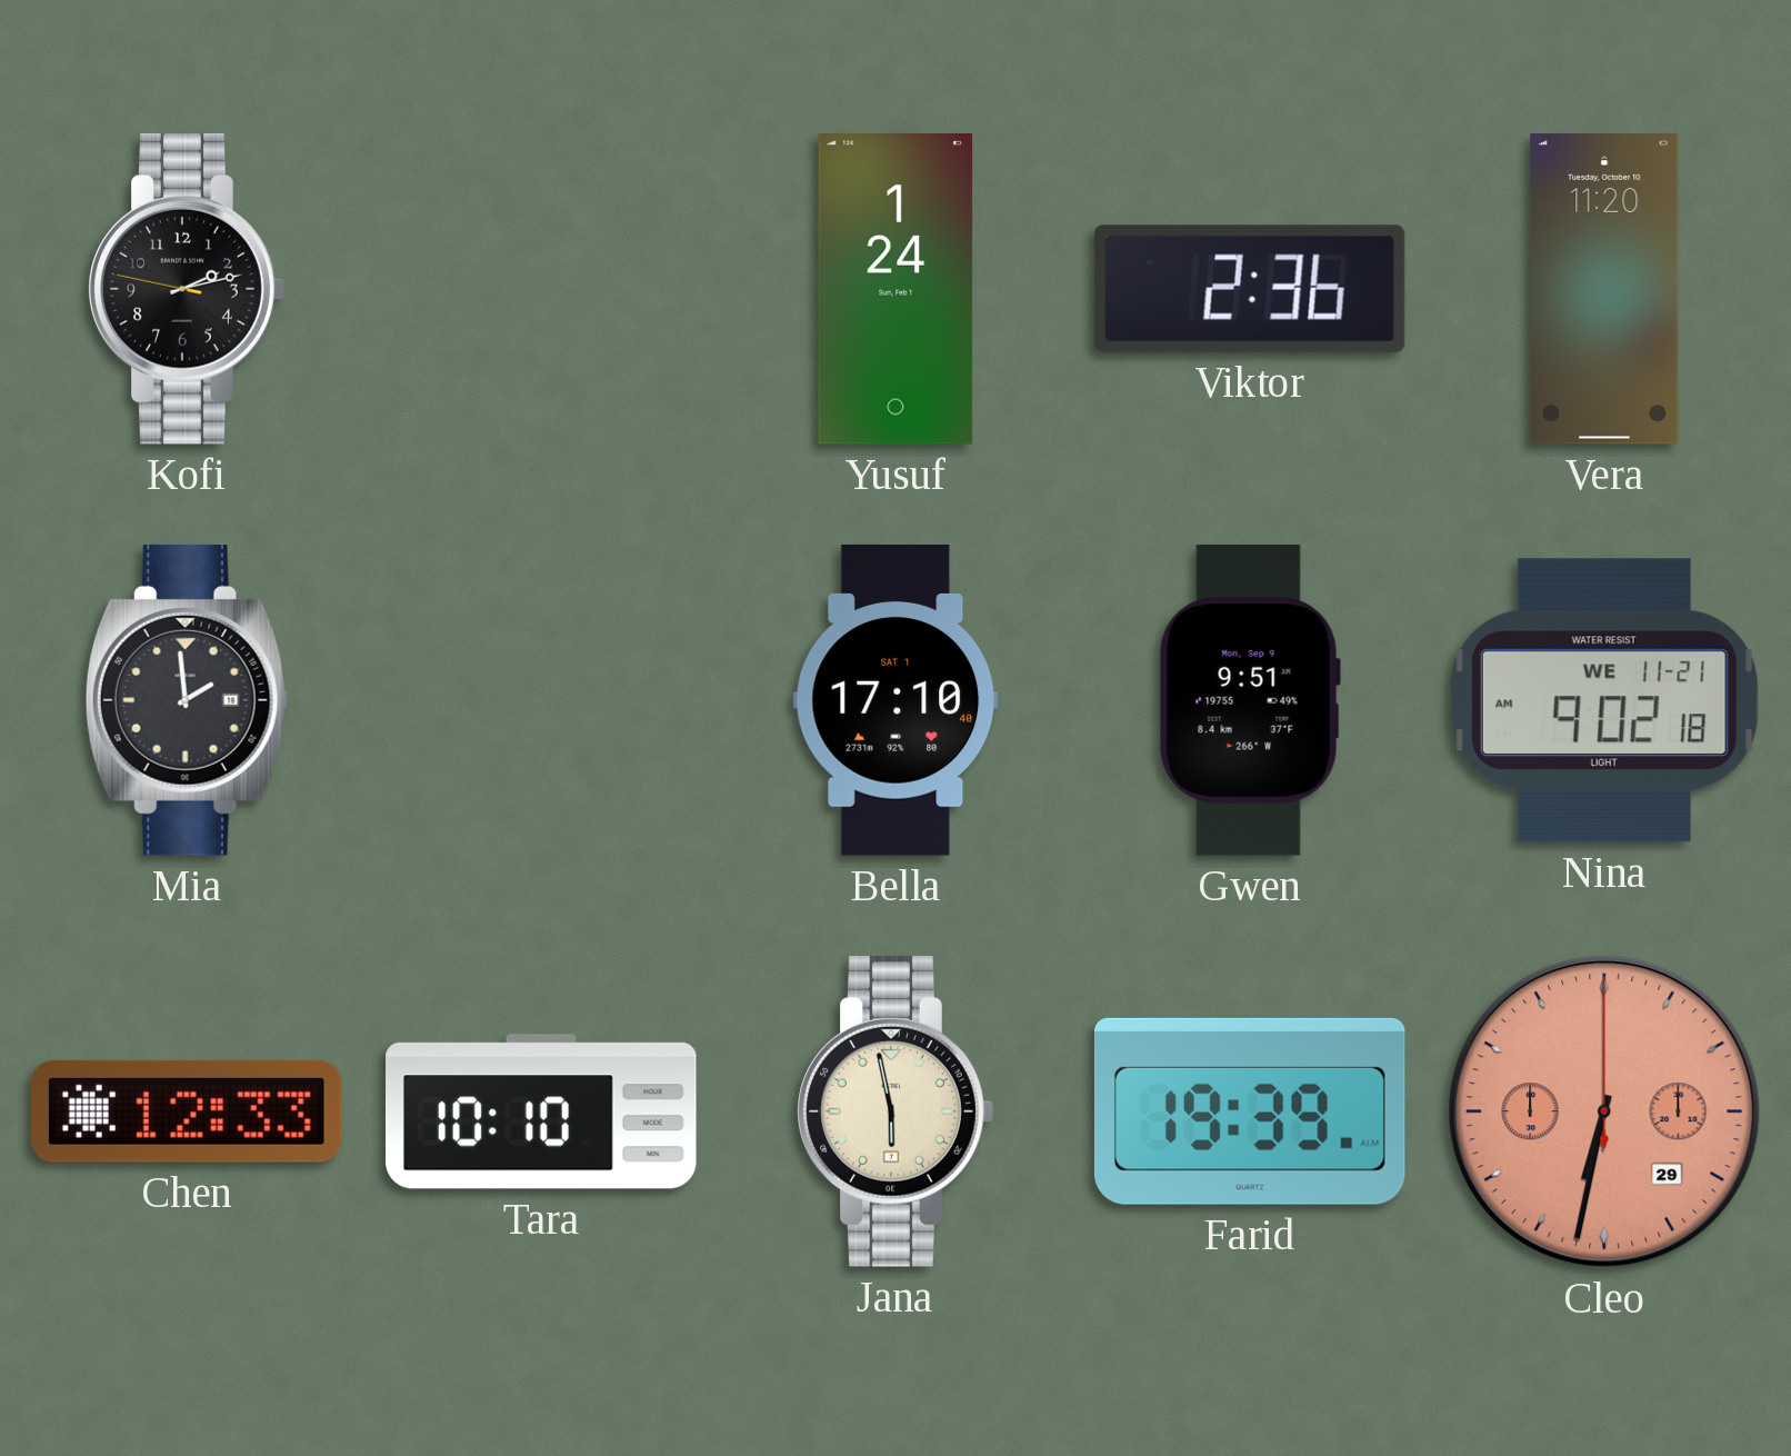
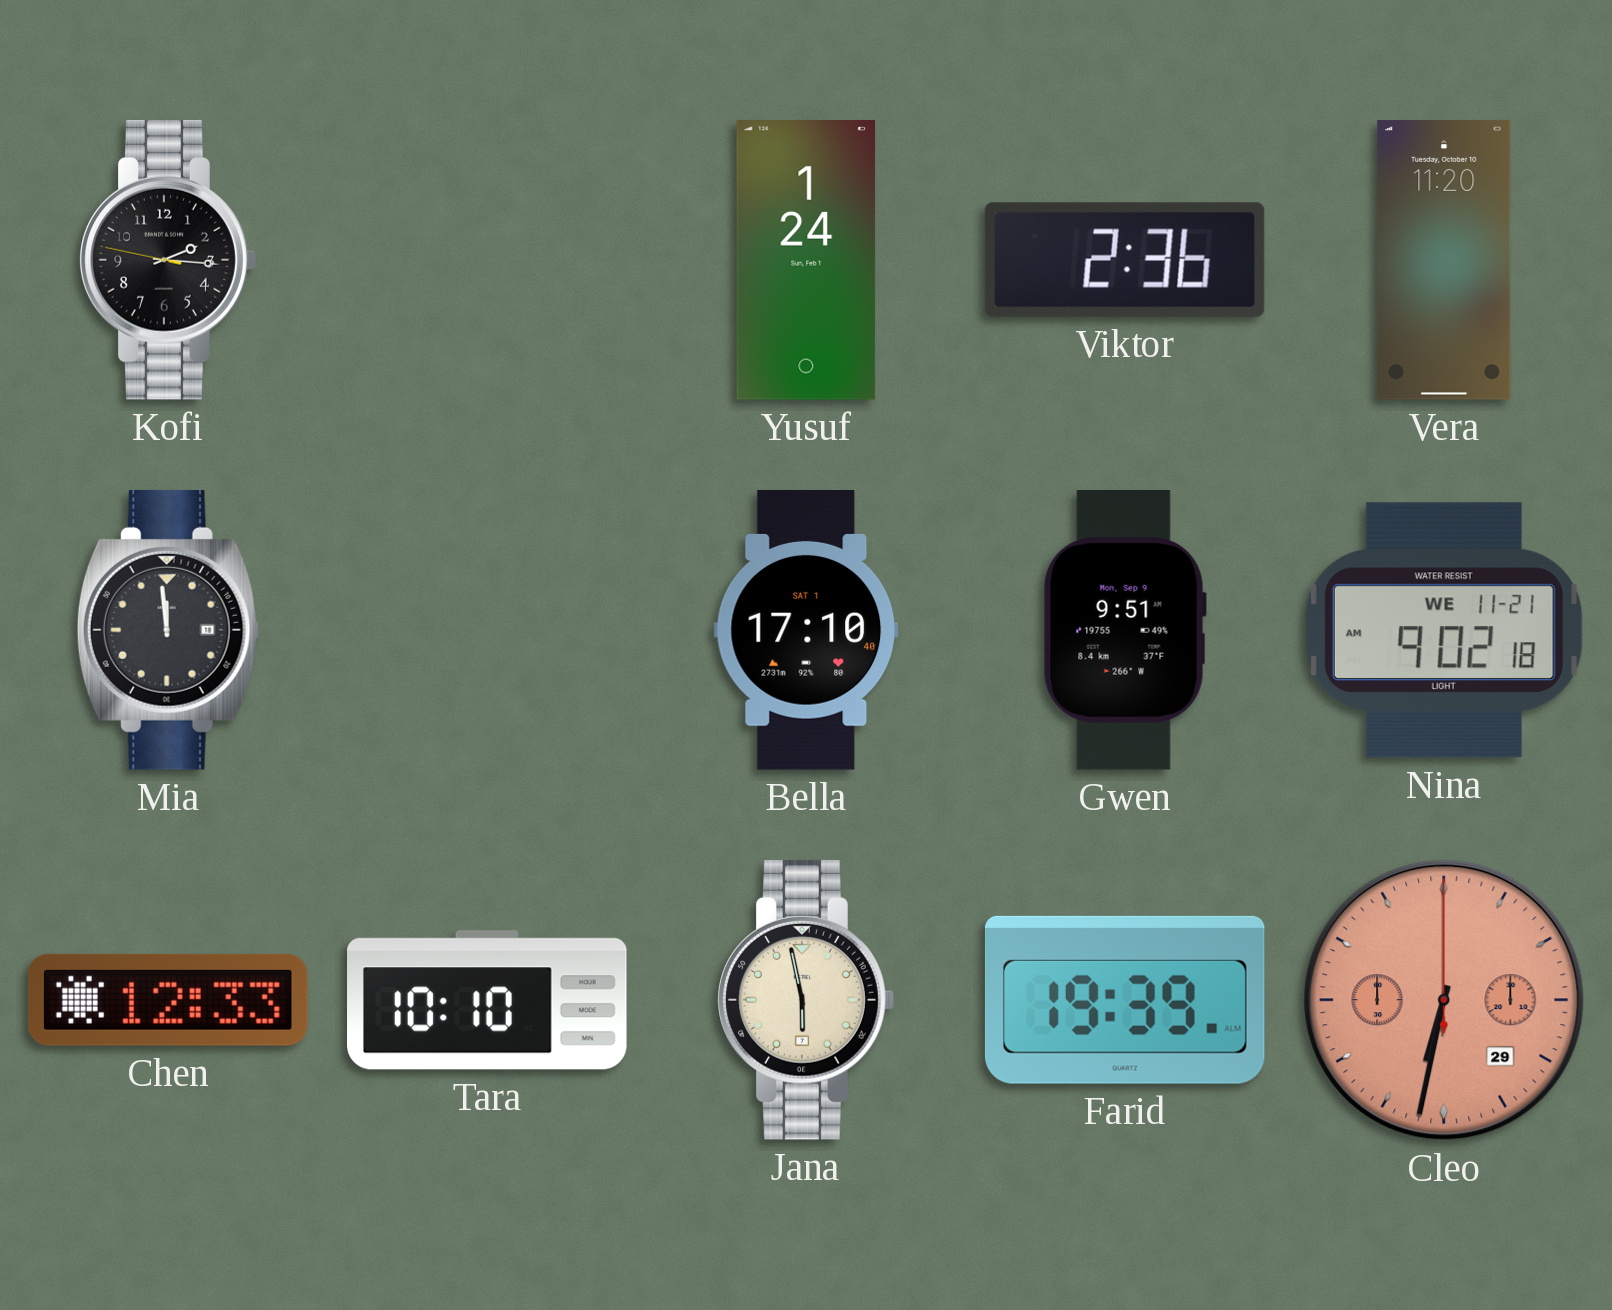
Kofi: 2:12 -> 2:15
Mia: 1:59 -> 11:59
